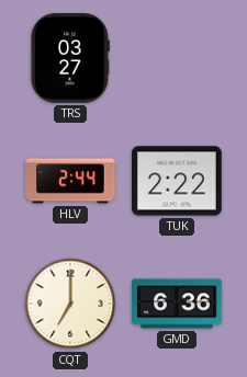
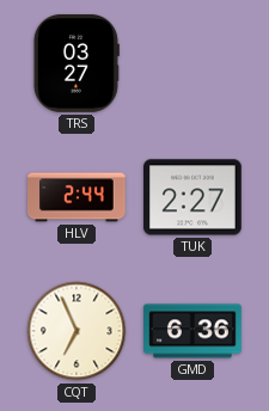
TUK: 2:22 -> 2:27
CQT: 7:00 -> 6:56
